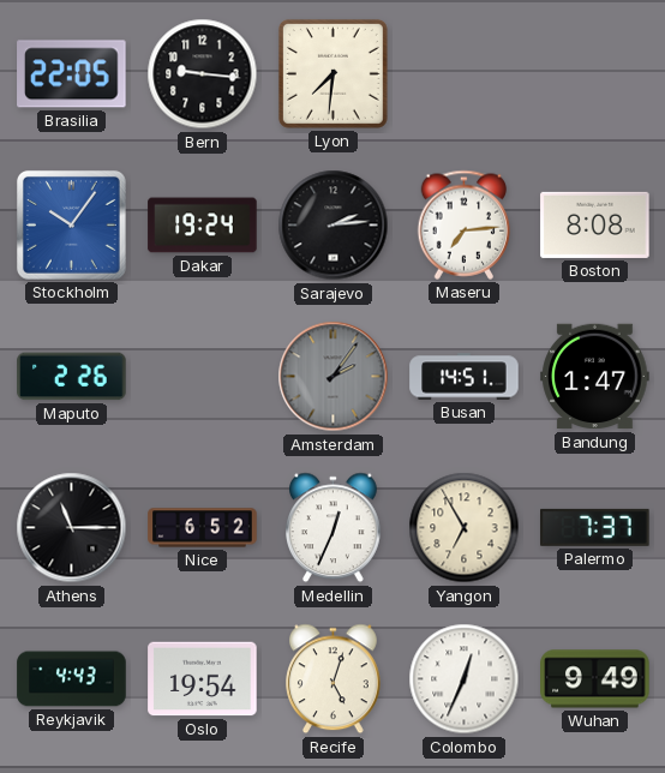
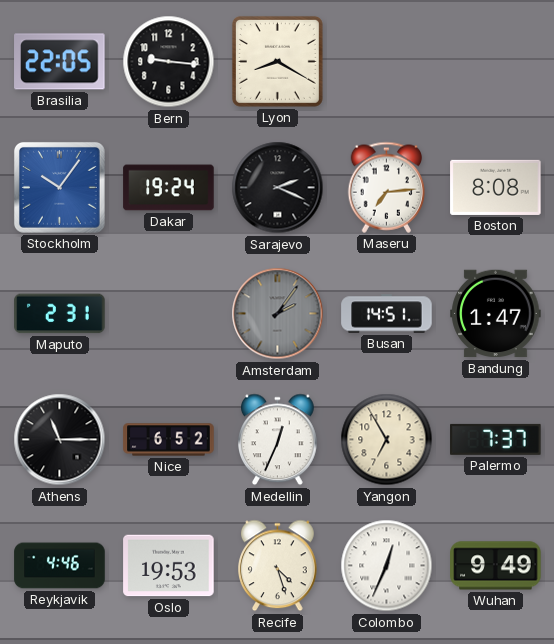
Lyon: 7:31 -> 8:20
Sarajevo: 2:14 -> 2:19
Maputo: 2:26 -> 2:31
Reykjavik: 4:43 -> 4:46
Oslo: 19:54 -> 19:53
Recife: 5:03 -> 4:27
